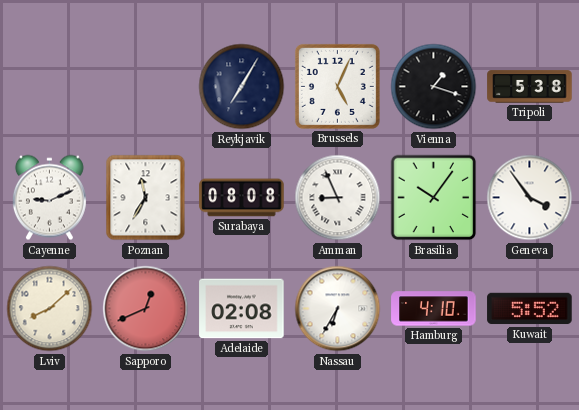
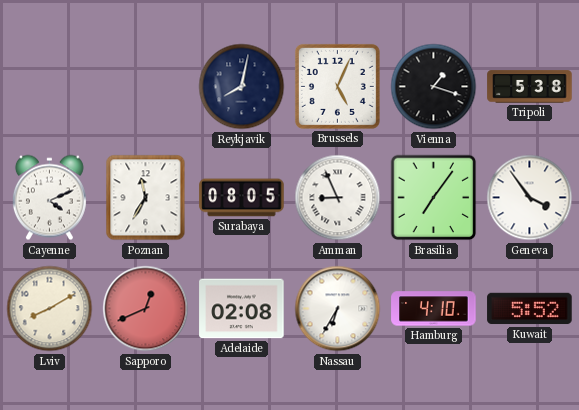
Reykjavik: 7:05 -> 8:02
Cayenne: 9:11 -> 4:11
Surabaya: 08:08 -> 08:05
Brasilia: 10:06 -> 7:06
Lviv: 8:08 -> 8:10
